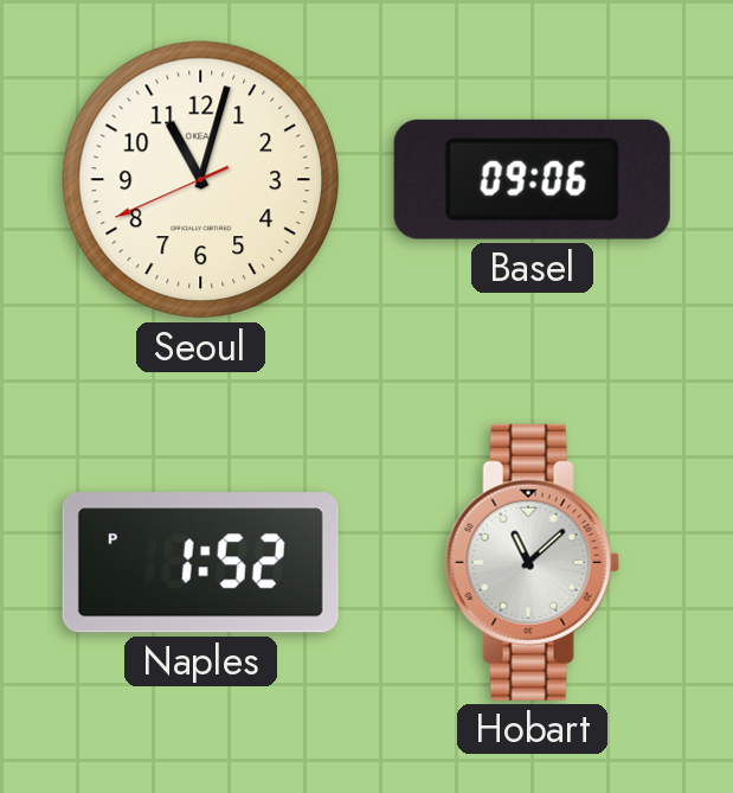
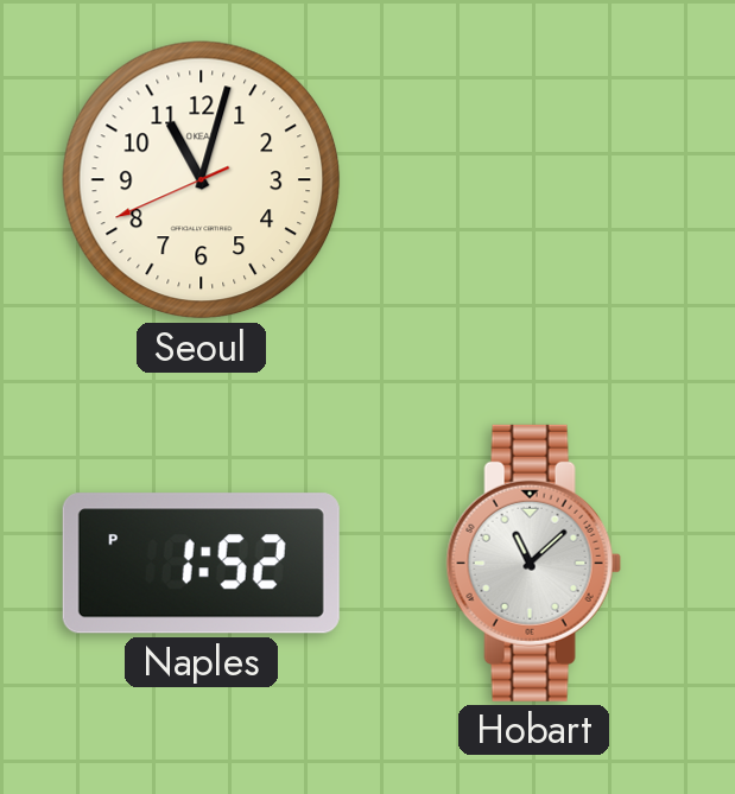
Basel: 09:06 -> none
